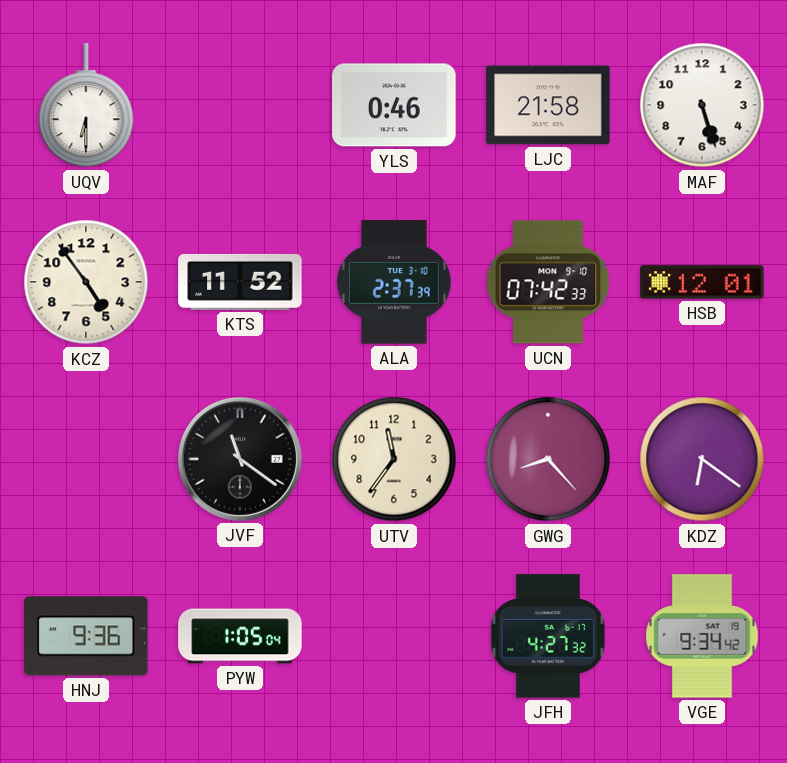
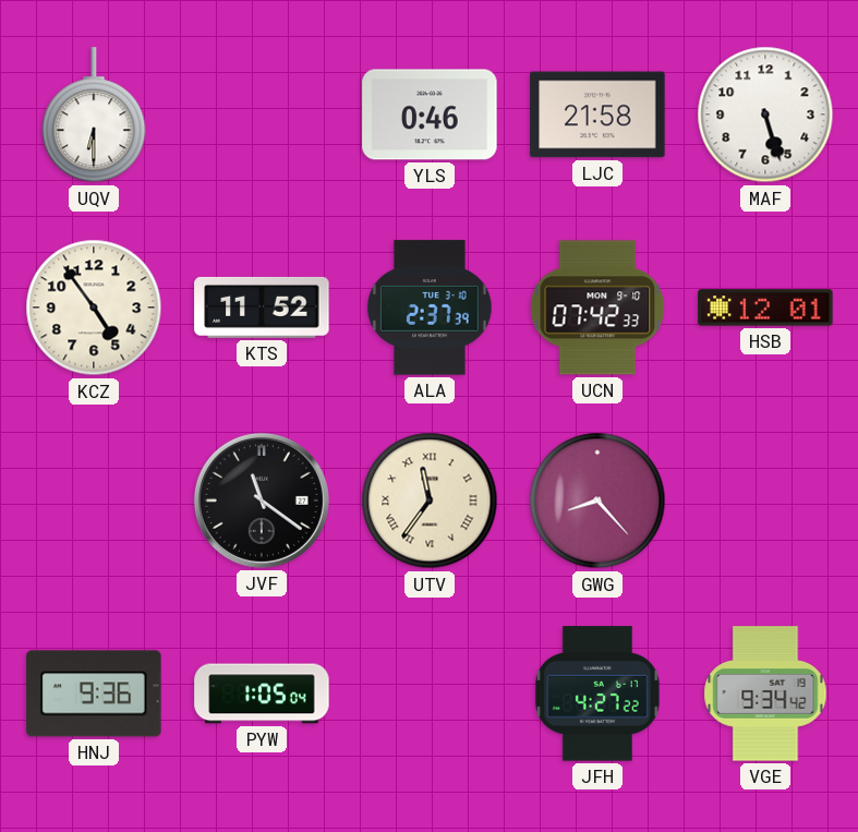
UTV numerals: Arabic -> Roman
KDZ: 6:21 -> none
JFH: 4:27:32 -> 4:27:22
